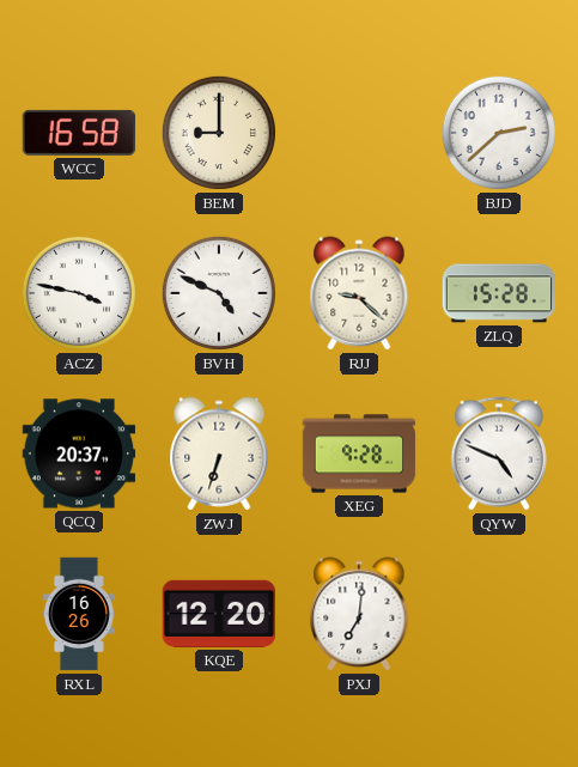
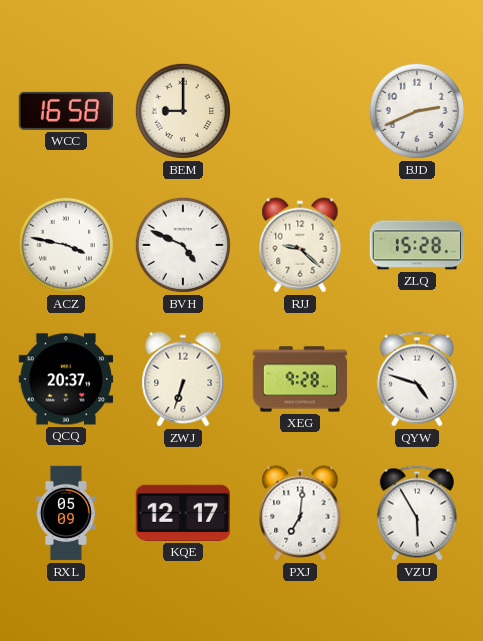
BJD: 2:38 -> 2:41
QYW: 4:49 -> 4:48
RXL: 16:26 -> 05:09
KQE: 12:20 -> 12:17
VZU: none -> 5:55
